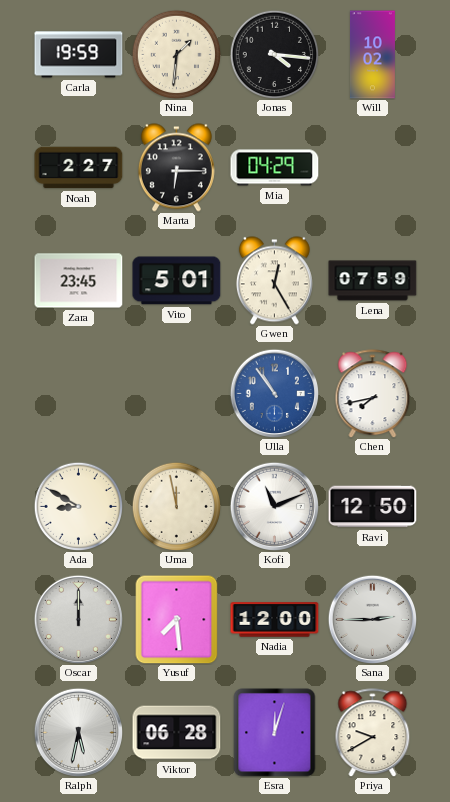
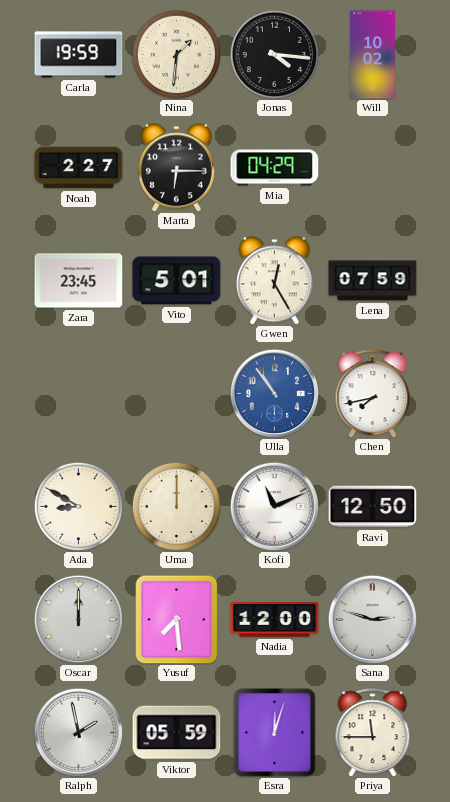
Uma: 11:58 -> 12:00
Sana: 2:45 -> 2:48
Ralph: 5:32 -> 1:58
Viktor: 06:28 -> 05:59
Priya: 9:40 -> 11:45
